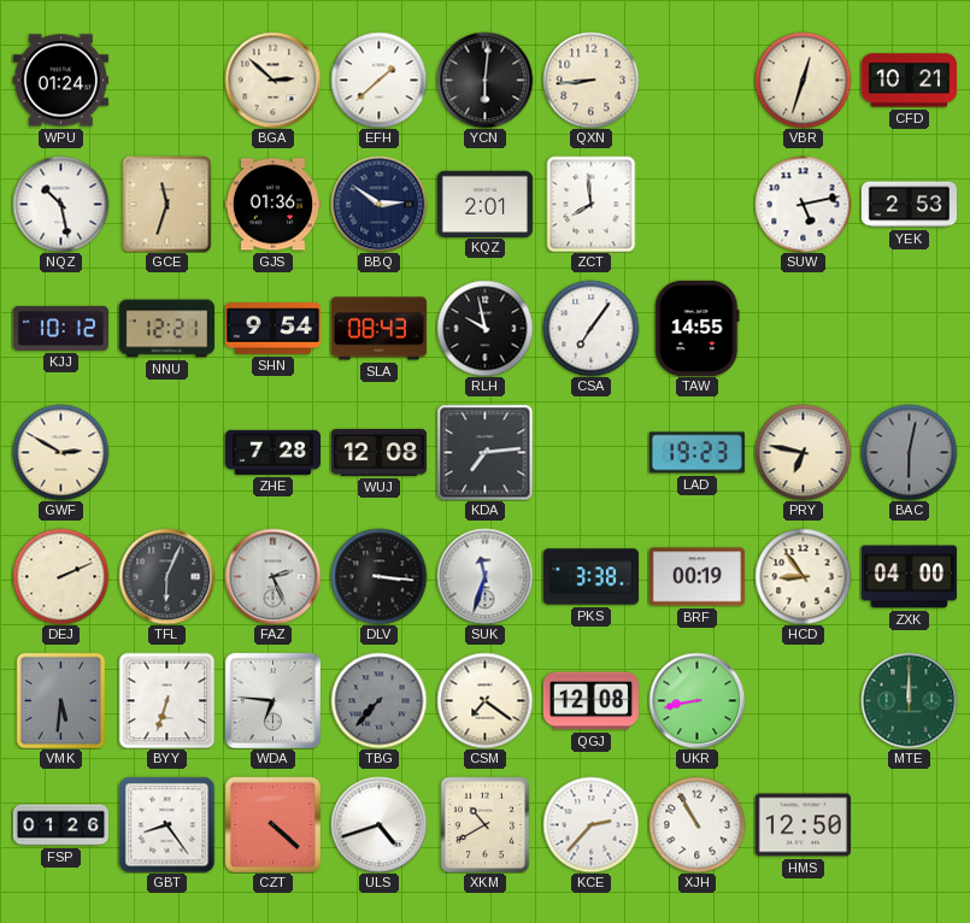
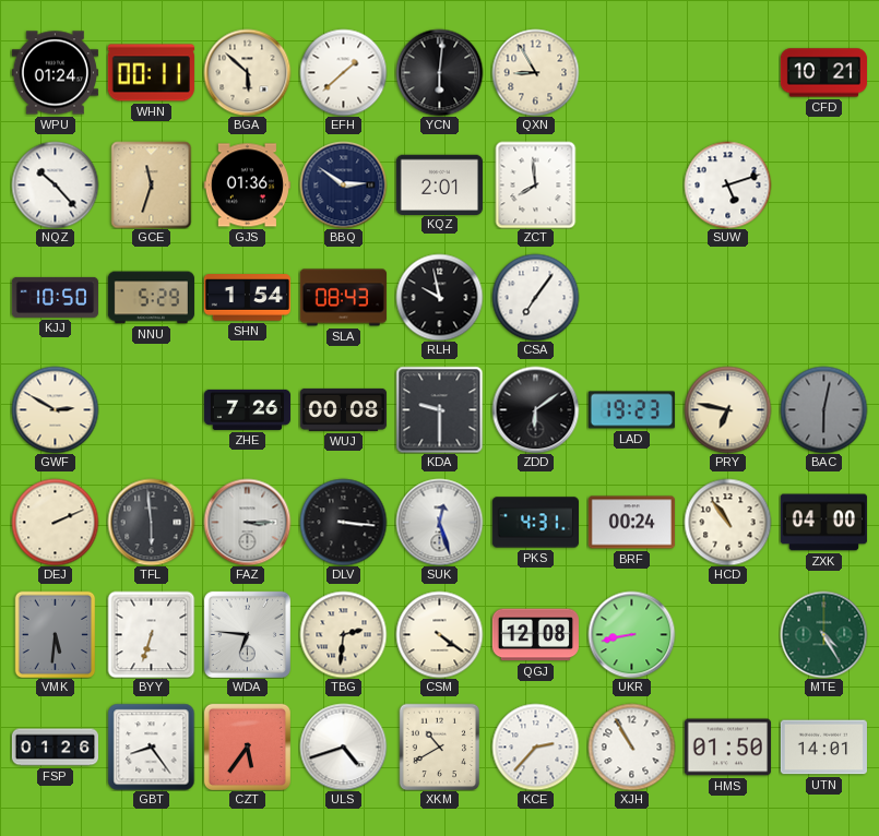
WHN: none -> 00:11
BGA: 2:52 -> 5:52
QXN: 8:44 -> 8:55
VBR: 12:33 -> none
NQZ: 10:28 -> 10:23
SUW: 5:13 -> 5:12
YEK: 2:53 -> none
KJJ: 10:12 -> 10:50
NNU: 12:21 -> 5:29
SHN: 9:54 -> 1:54
TAW: 14:55 -> none
ZHE: 7:28 -> 7:26
WUJ: 12:08 -> 00:08
KDA: 7:14 -> 9:30
ZDD: none -> 6:09
TFL: 6:04 -> 5:59
FAZ: 2:26 -> 3:15
SUK: 11:33 -> 12:27
PKS: 3:38 -> 4:31
BRF: 00:19 -> 00:24
HCD: 8:54 -> 10:54
TBG: 7:37 -> 2:31
TBG dial: grey -> cream
CSM: 7:21 -> 4:21
MTE: 12:00 -> 4:25
CZT: 4:22 -> 5:36
HMS: 12:50 -> 01:50
UTN: none -> 14:01
